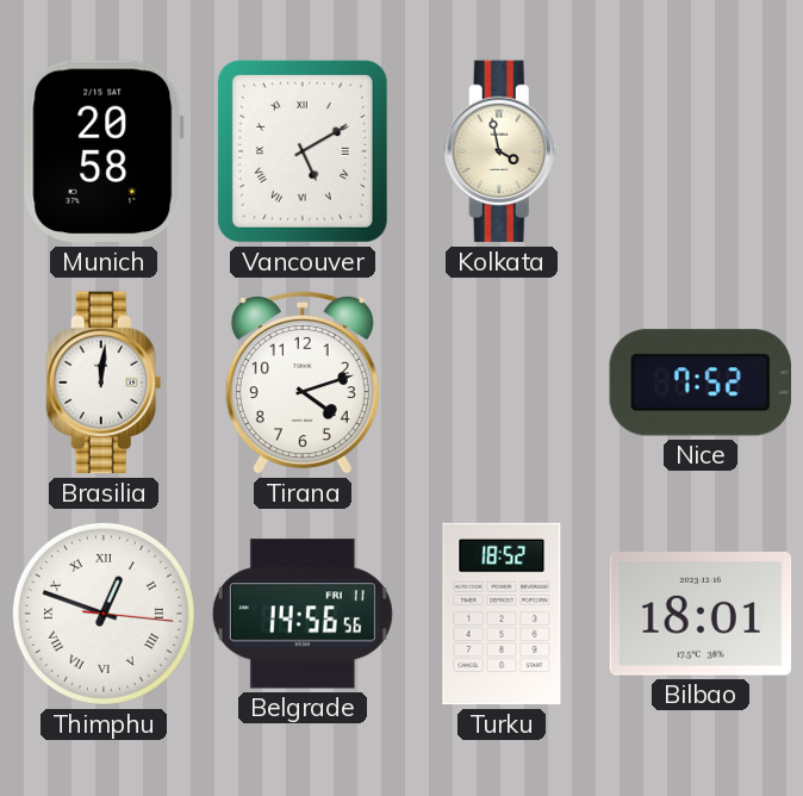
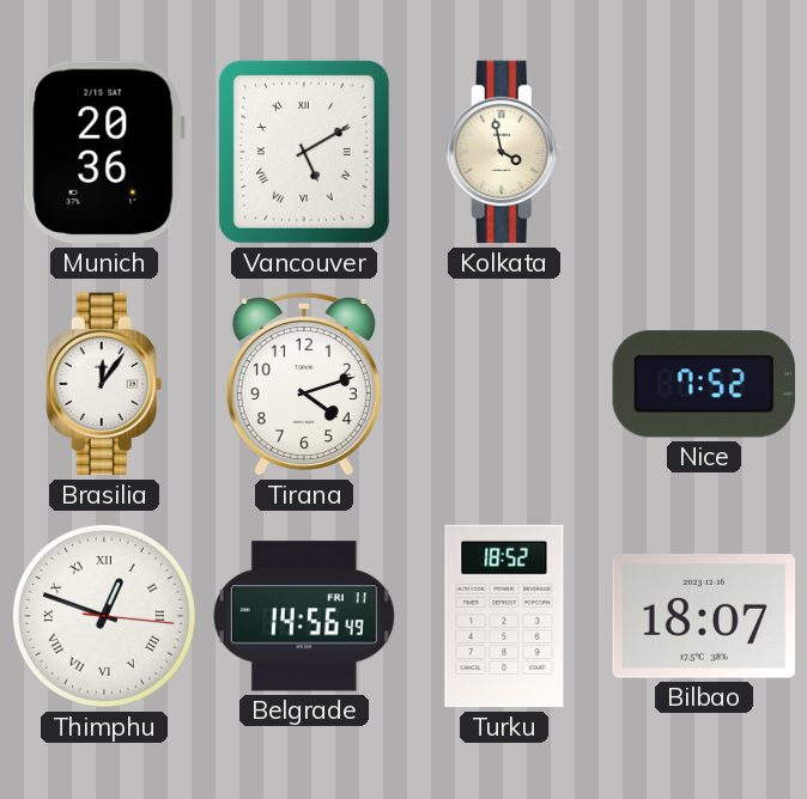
Munich: 20:58 -> 20:36
Brasilia: 12:01 -> 12:06
Belgrade: 14:56:56 -> 14:56:49
Bilbao: 18:01 -> 18:07
